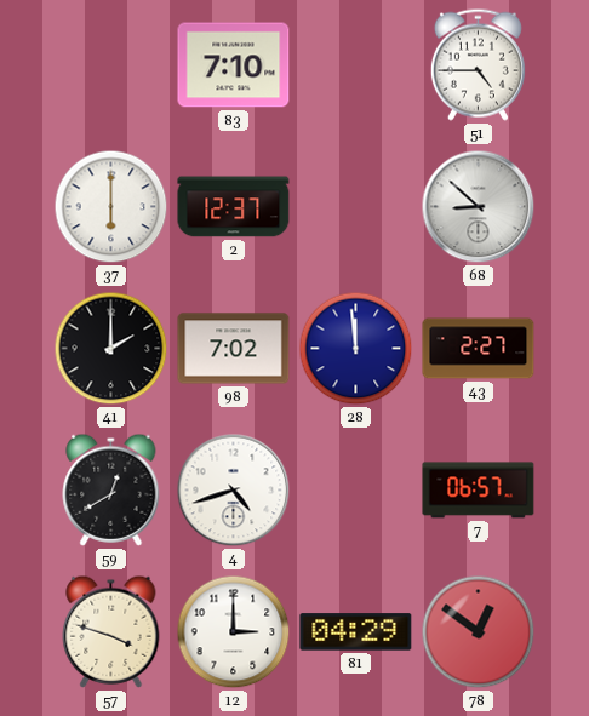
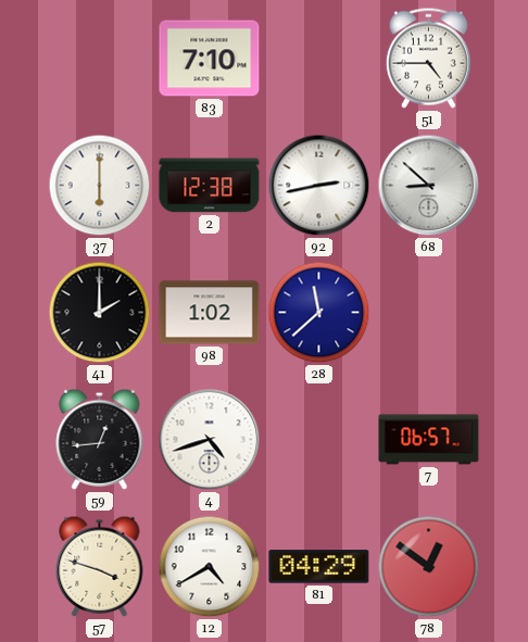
2: 12:37 -> 12:38
92: none -> 2:43
98: 7:02 -> 1:02
28: 11:59 -> 11:38
43: 2:27 -> none
59: 12:40 -> 12:44
12: 3:00 -> 4:40
